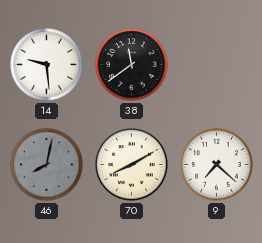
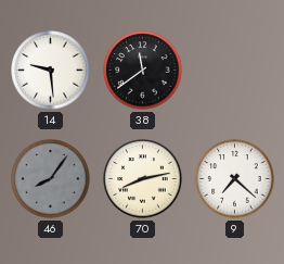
46: 8:02 -> 8:06
70: 8:10 -> 8:13
